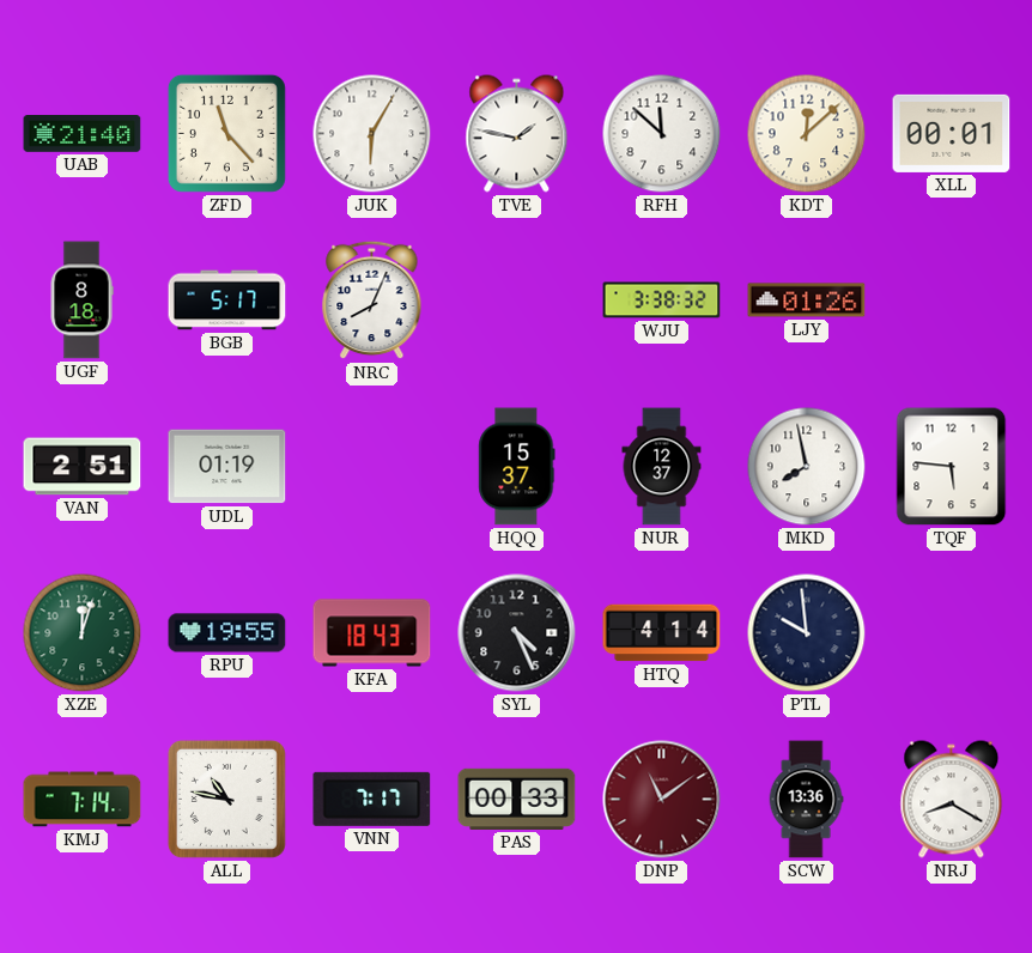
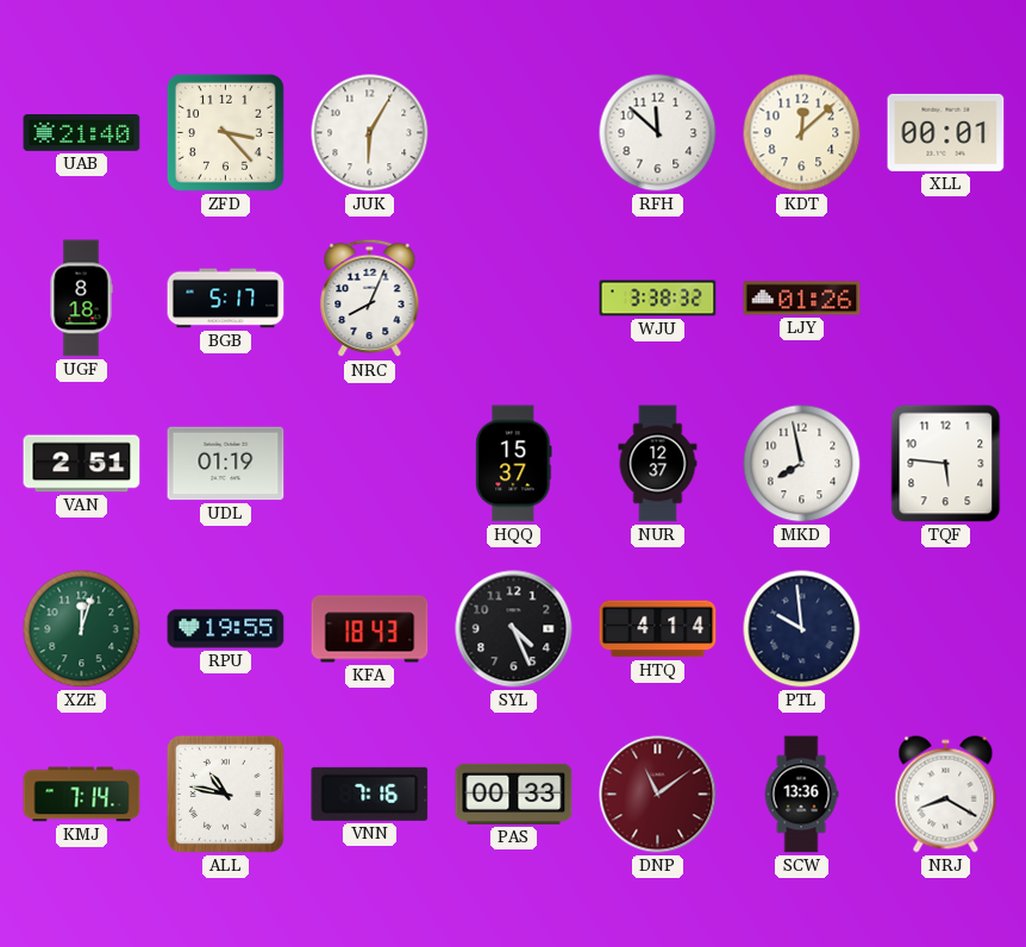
ZFD: 11:23 -> 3:23
TVE: 1:47 -> none
VNN: 7:17 -> 7:16
